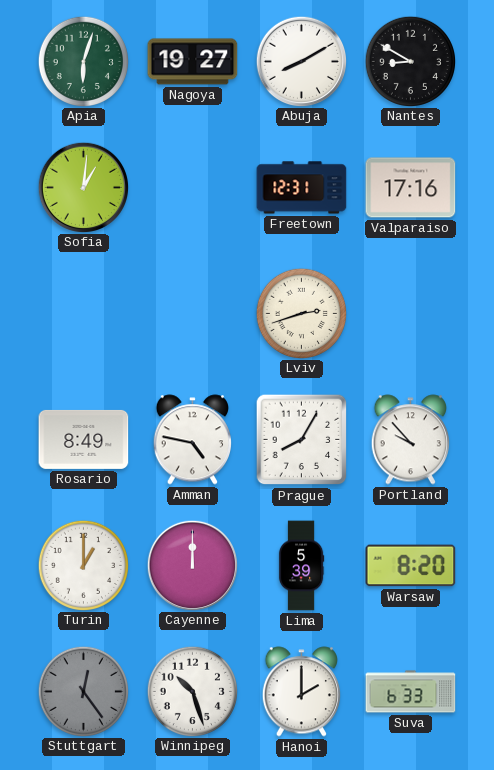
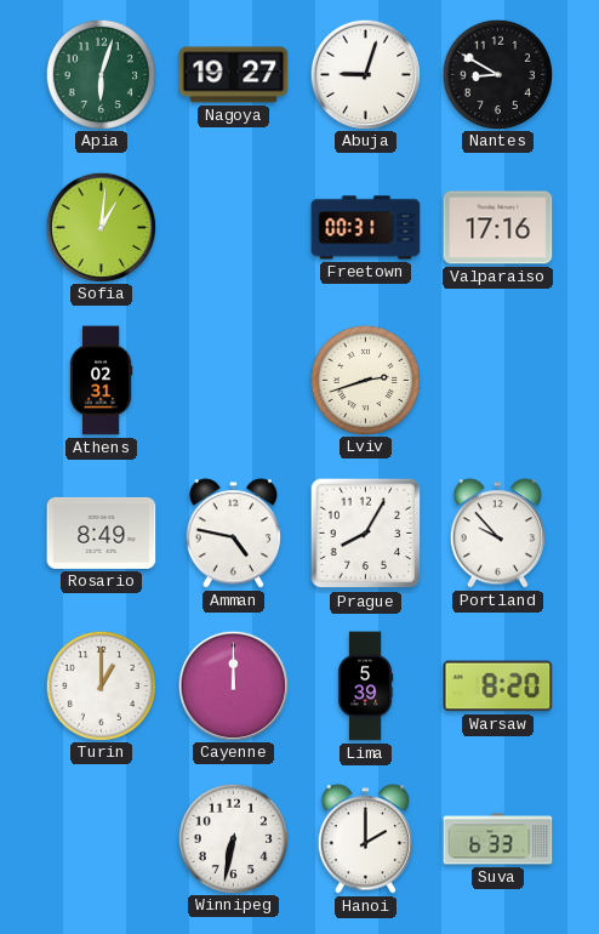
Abuja: 8:10 -> 9:03
Freetown: 12:31 -> 00:31
Athens: none -> 02:31
Stuttgart: 12:24 -> none
Winnipeg: 10:27 -> 6:32
